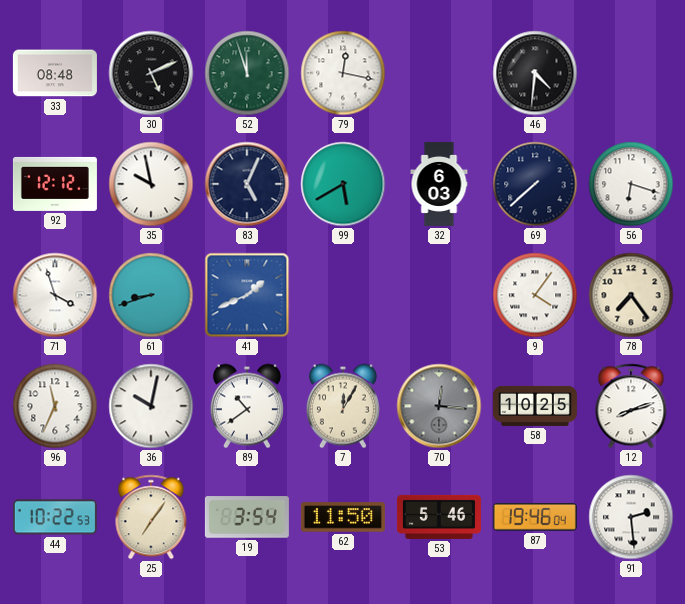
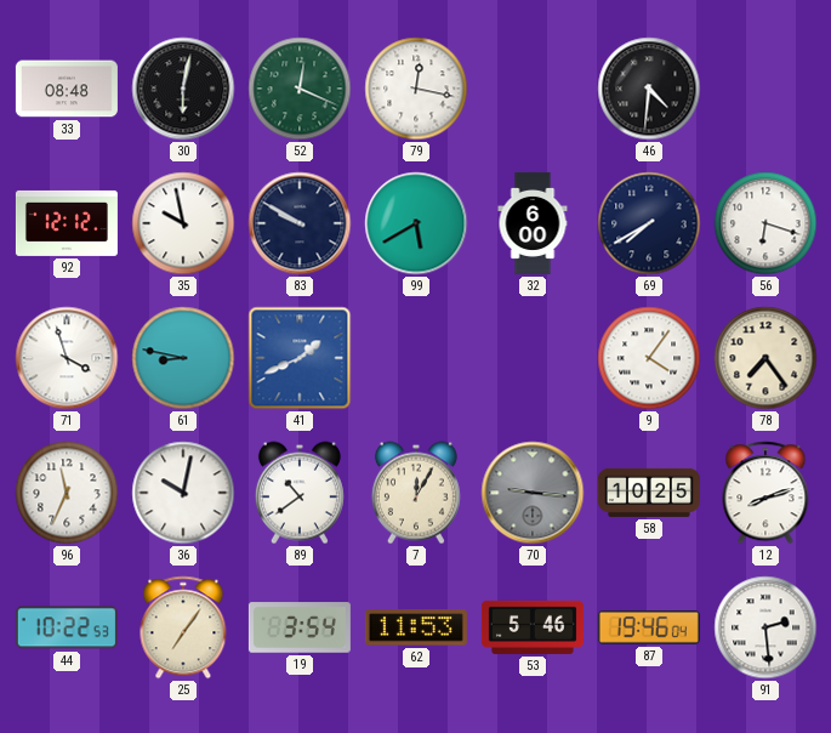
30: 5:11 -> 6:02
52: 11:57 -> 12:19
83: 5:04 -> 9:50
32: 6:03 -> 6:00
69: 7:38 -> 7:40
61: 8:42 -> 8:47
70: 12:16 -> 9:16
62: 11:50 -> 11:53
